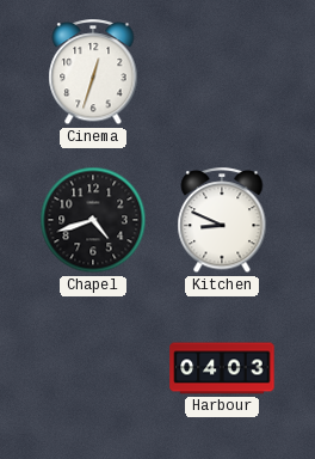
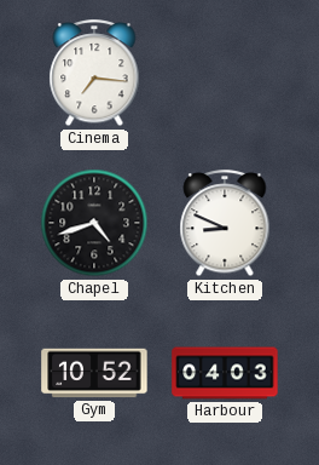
Cinema: 12:33 -> 7:16
Gym: none -> 10:52
